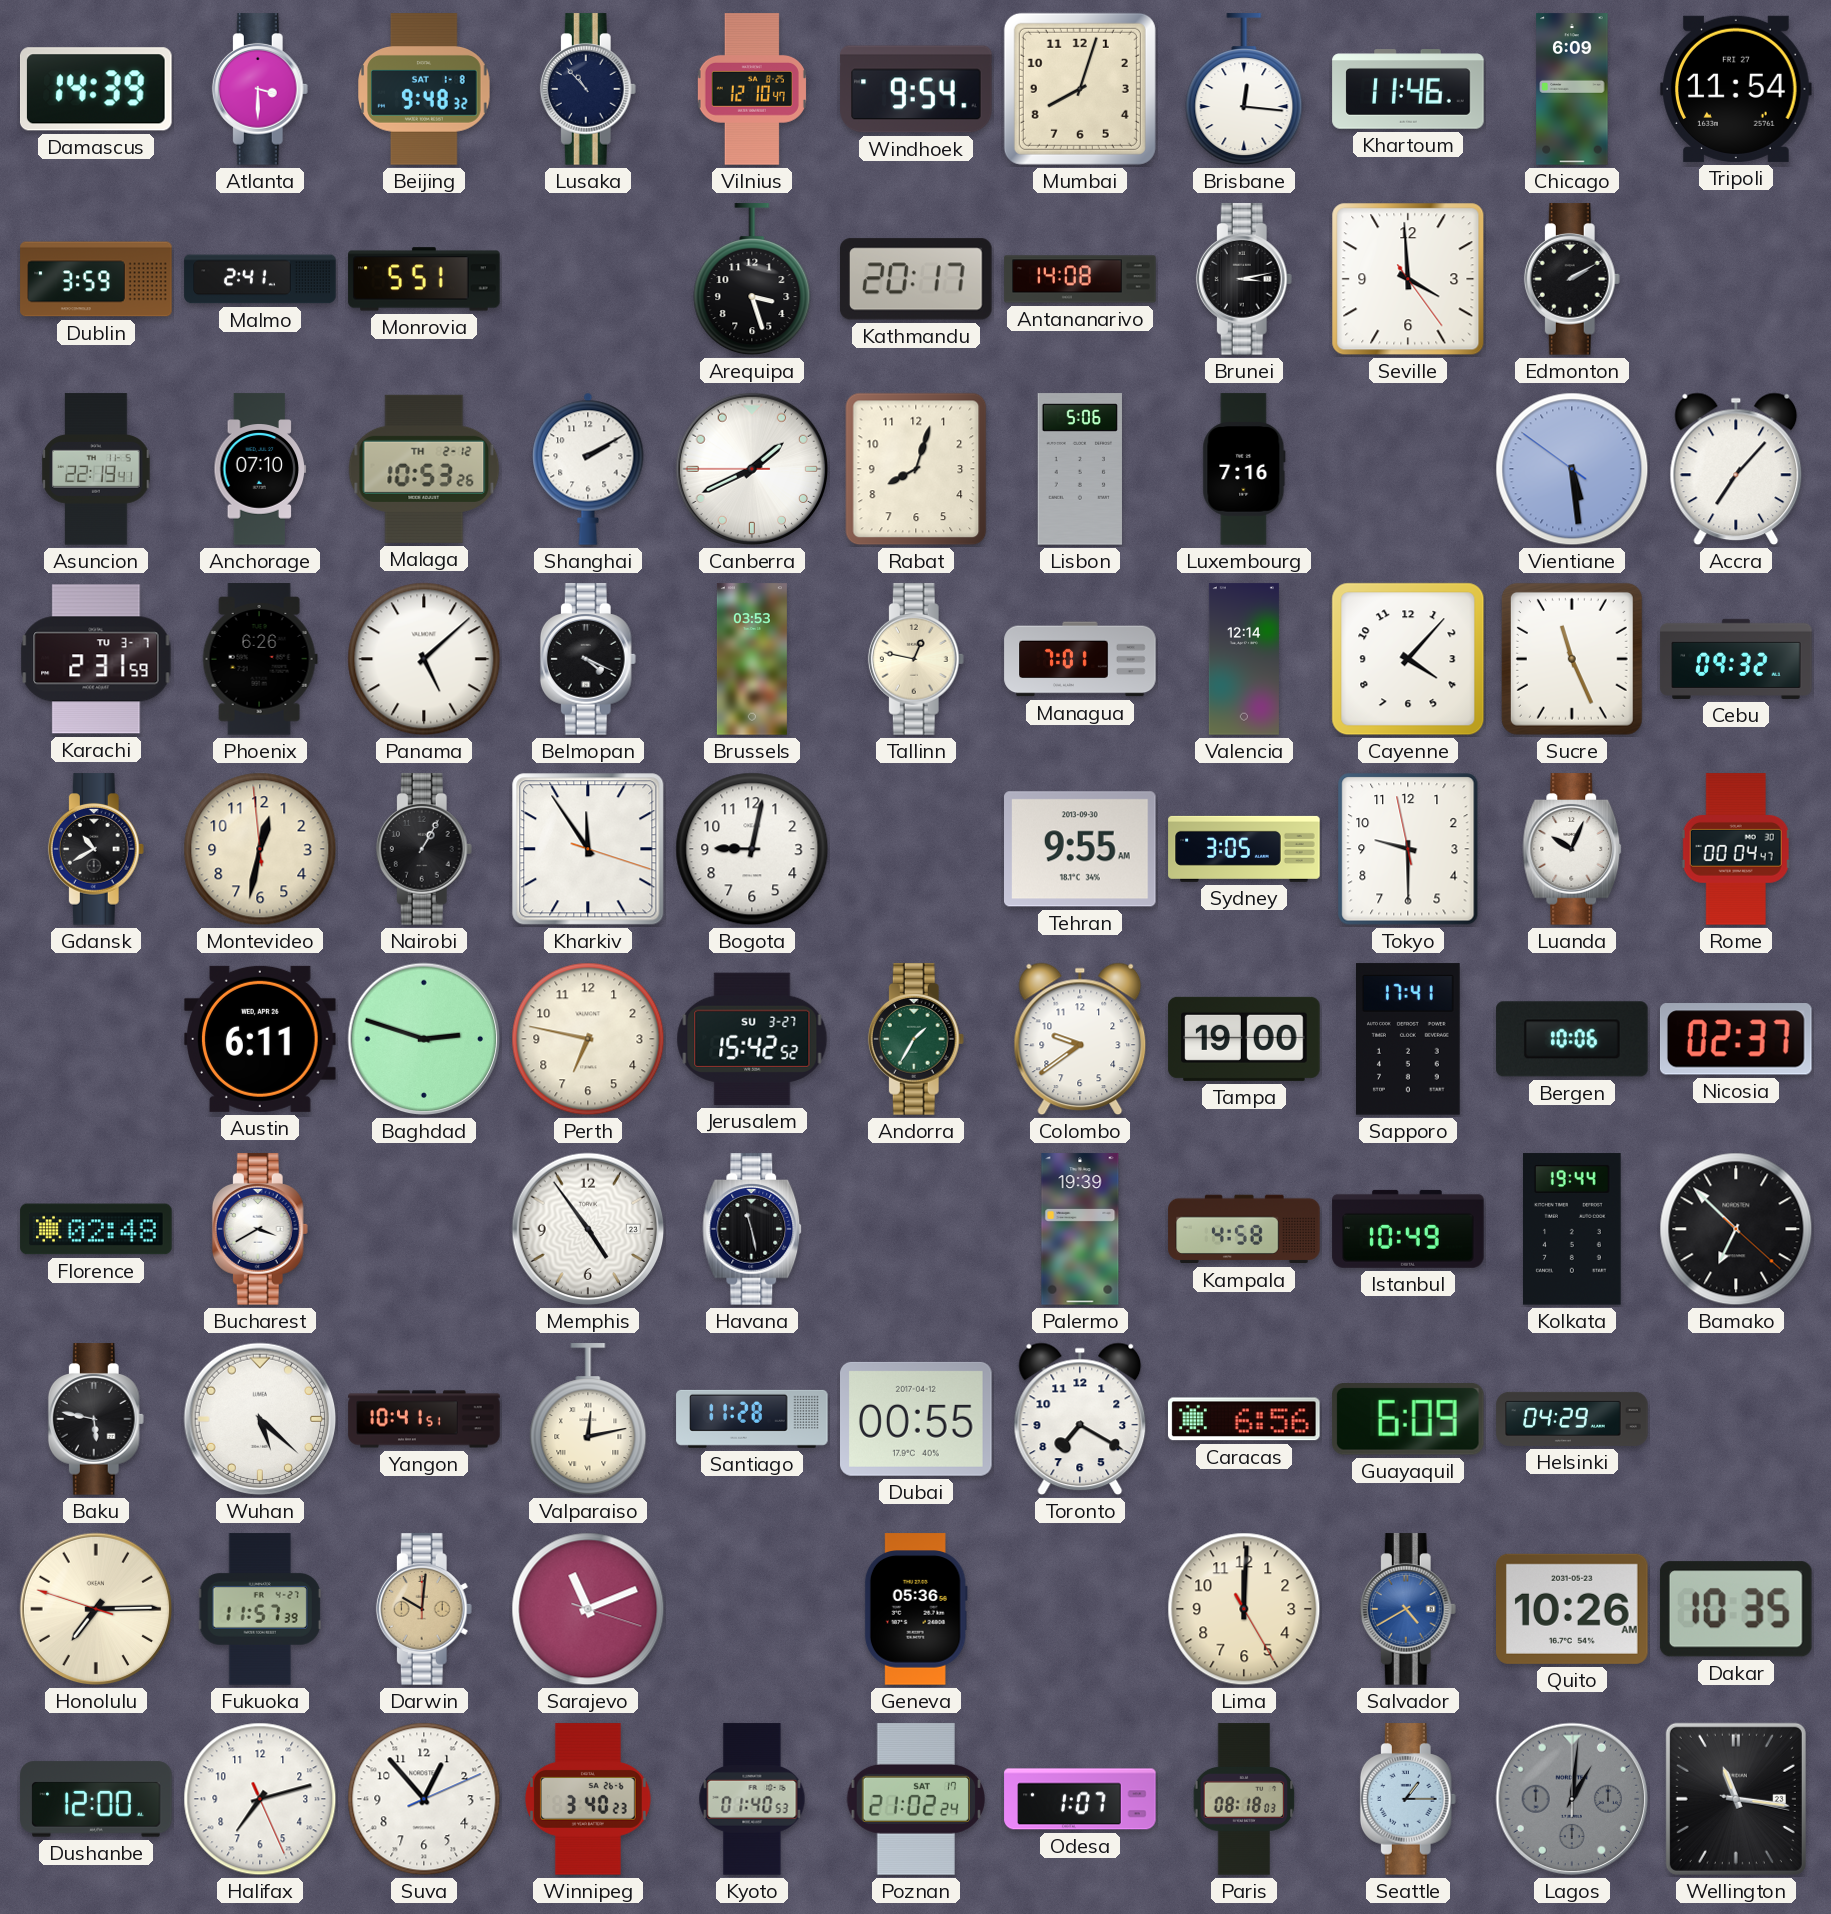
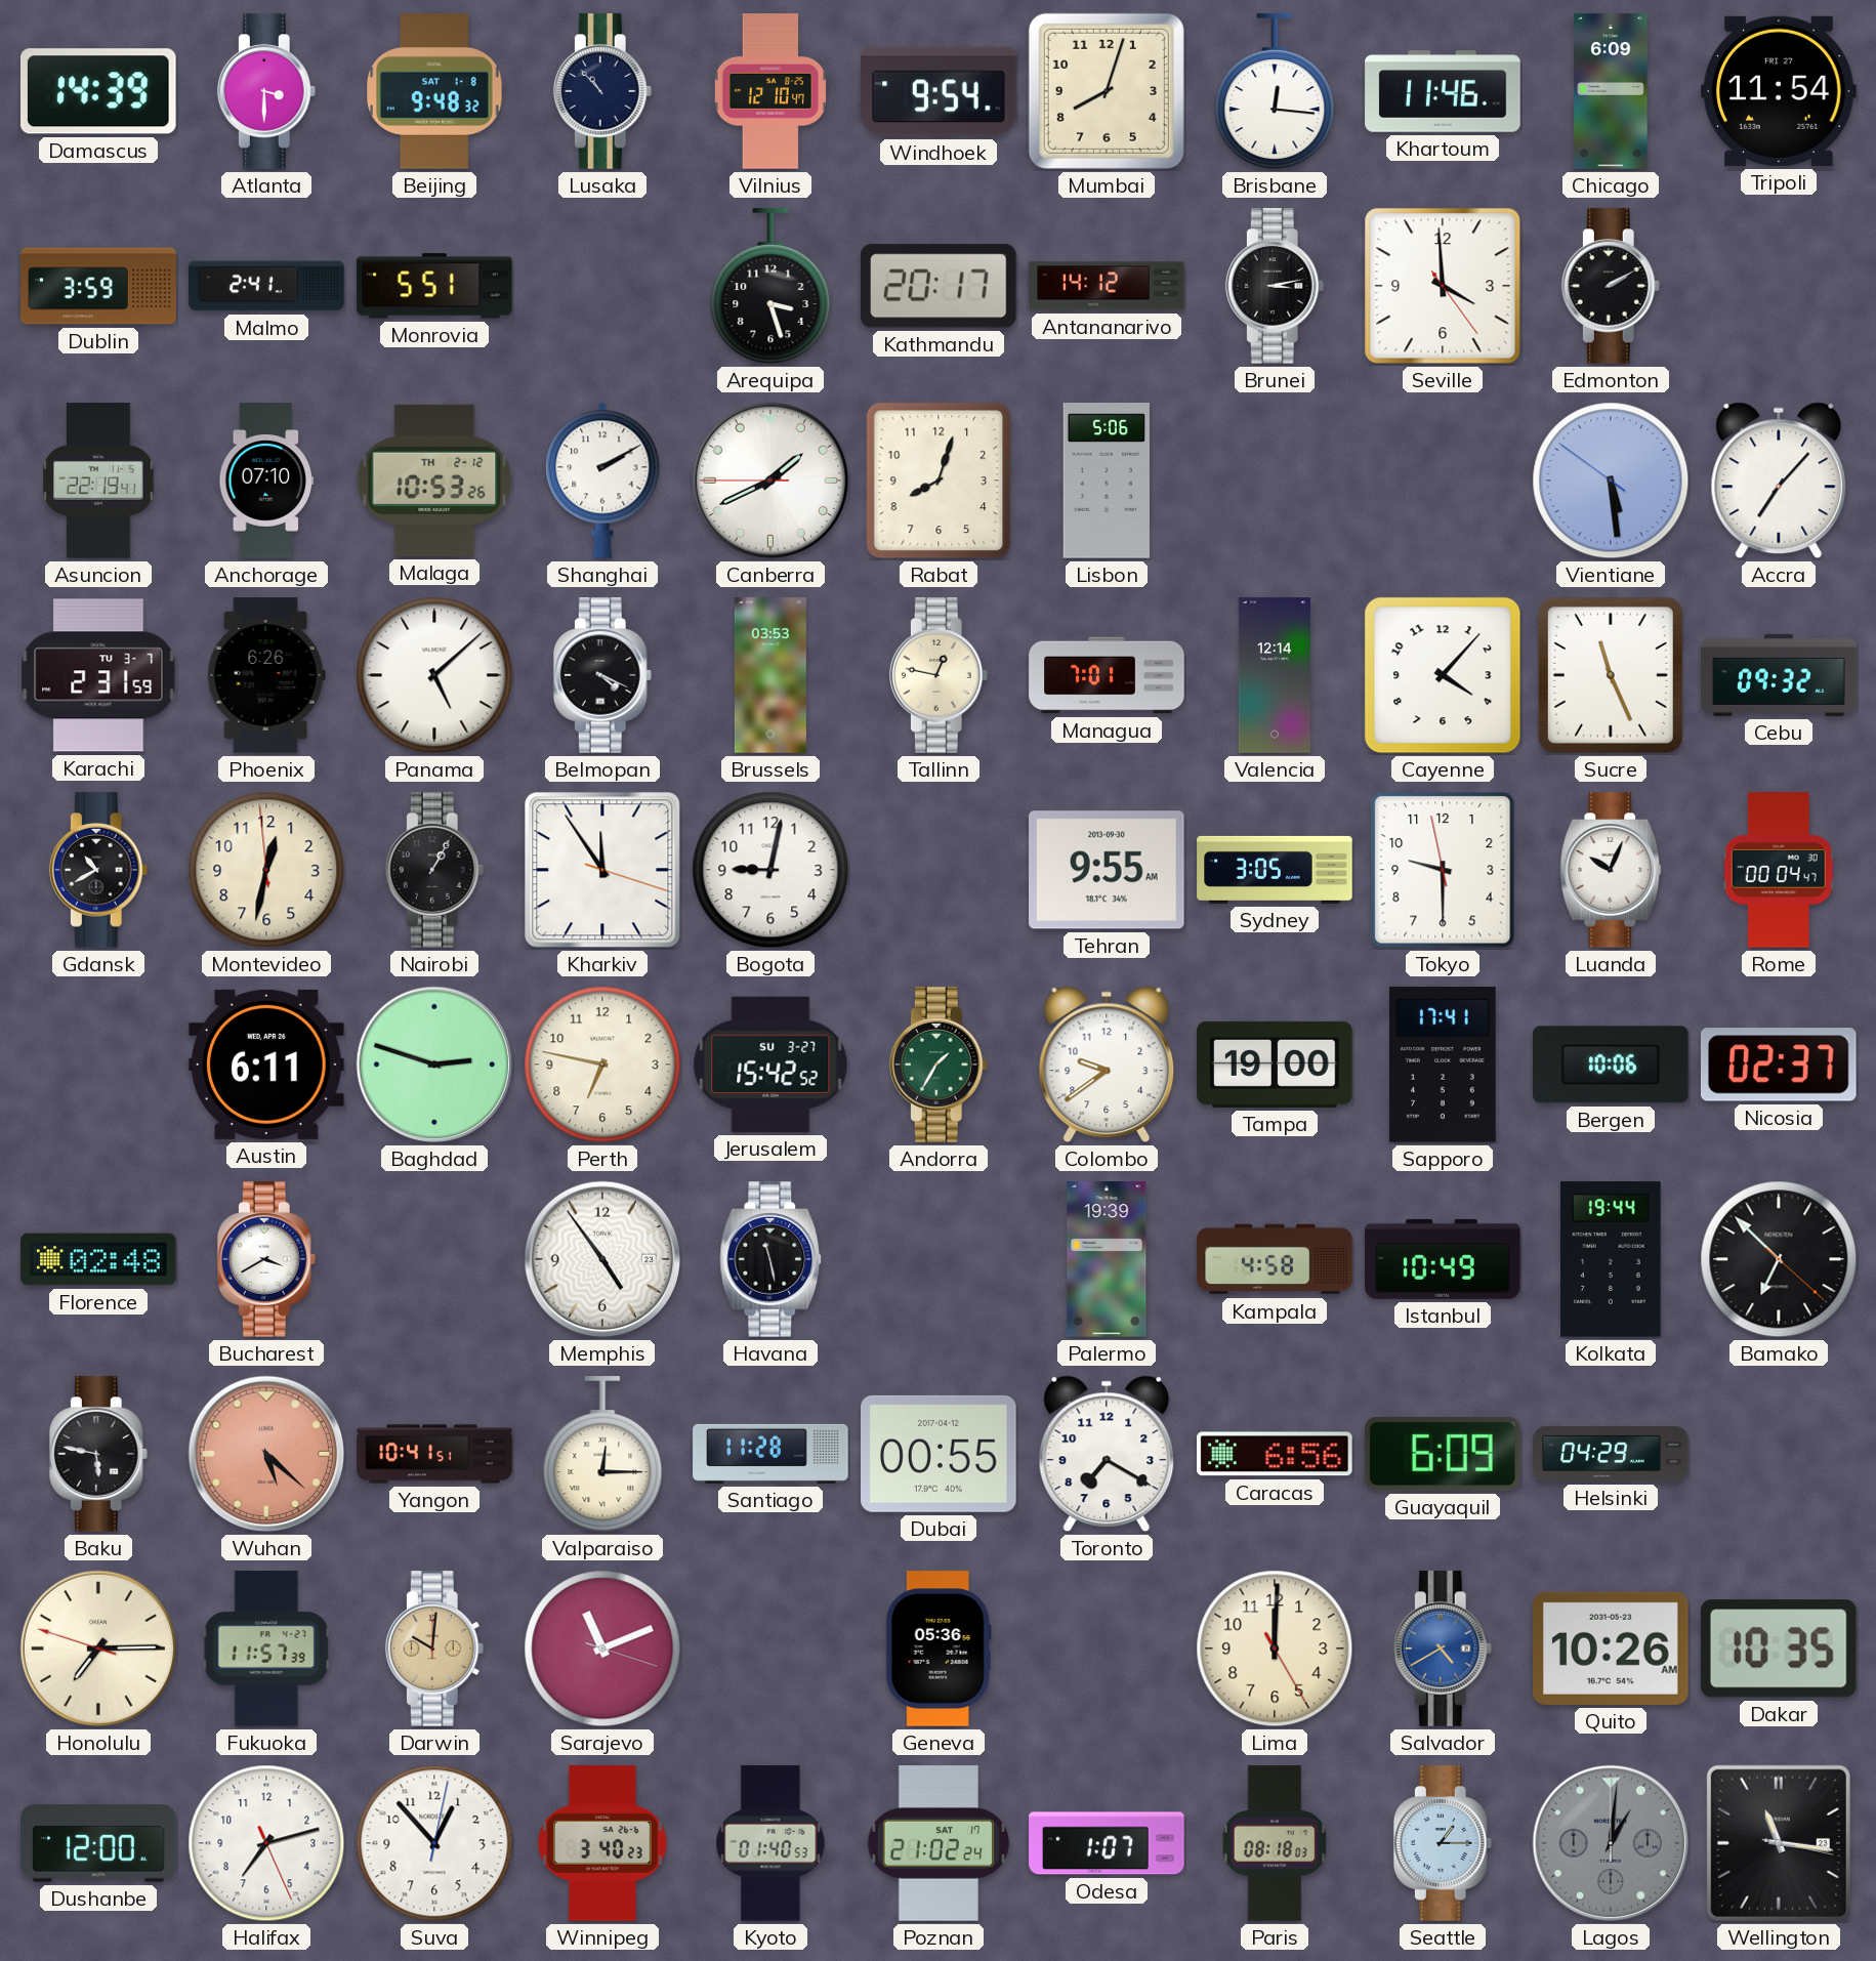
Antananarivo: 14:08 -> 14:12
Luxembourg: 7:16 -> none
Wuhan dial: white -> salmon
Valparaiso: 12:13 -> 12:15
Suva: 12:53:11 -> 12:53:02
